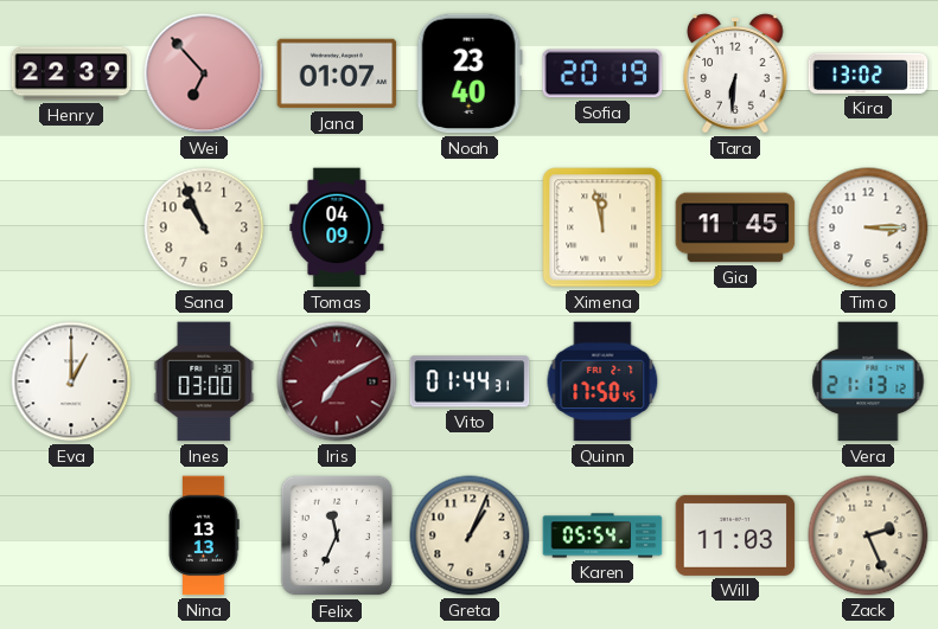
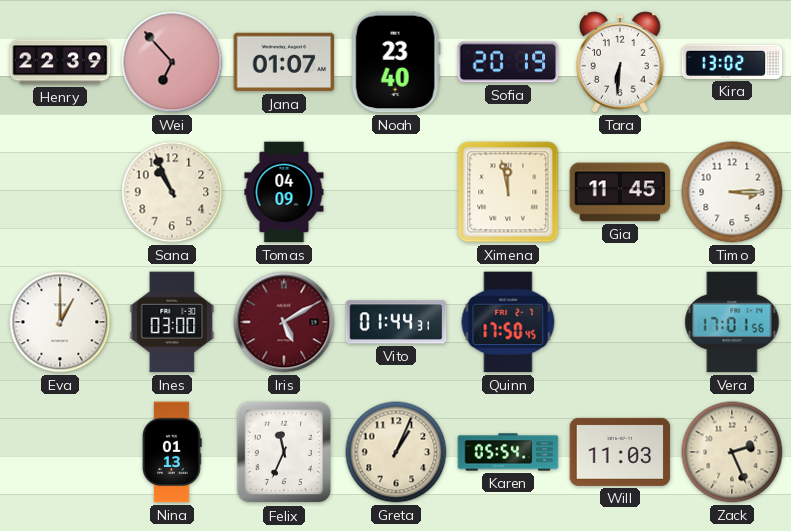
Iris: 7:10 -> 5:10
Vera: 21:13 -> 17:01
Nina: 13:13 -> 01:13
